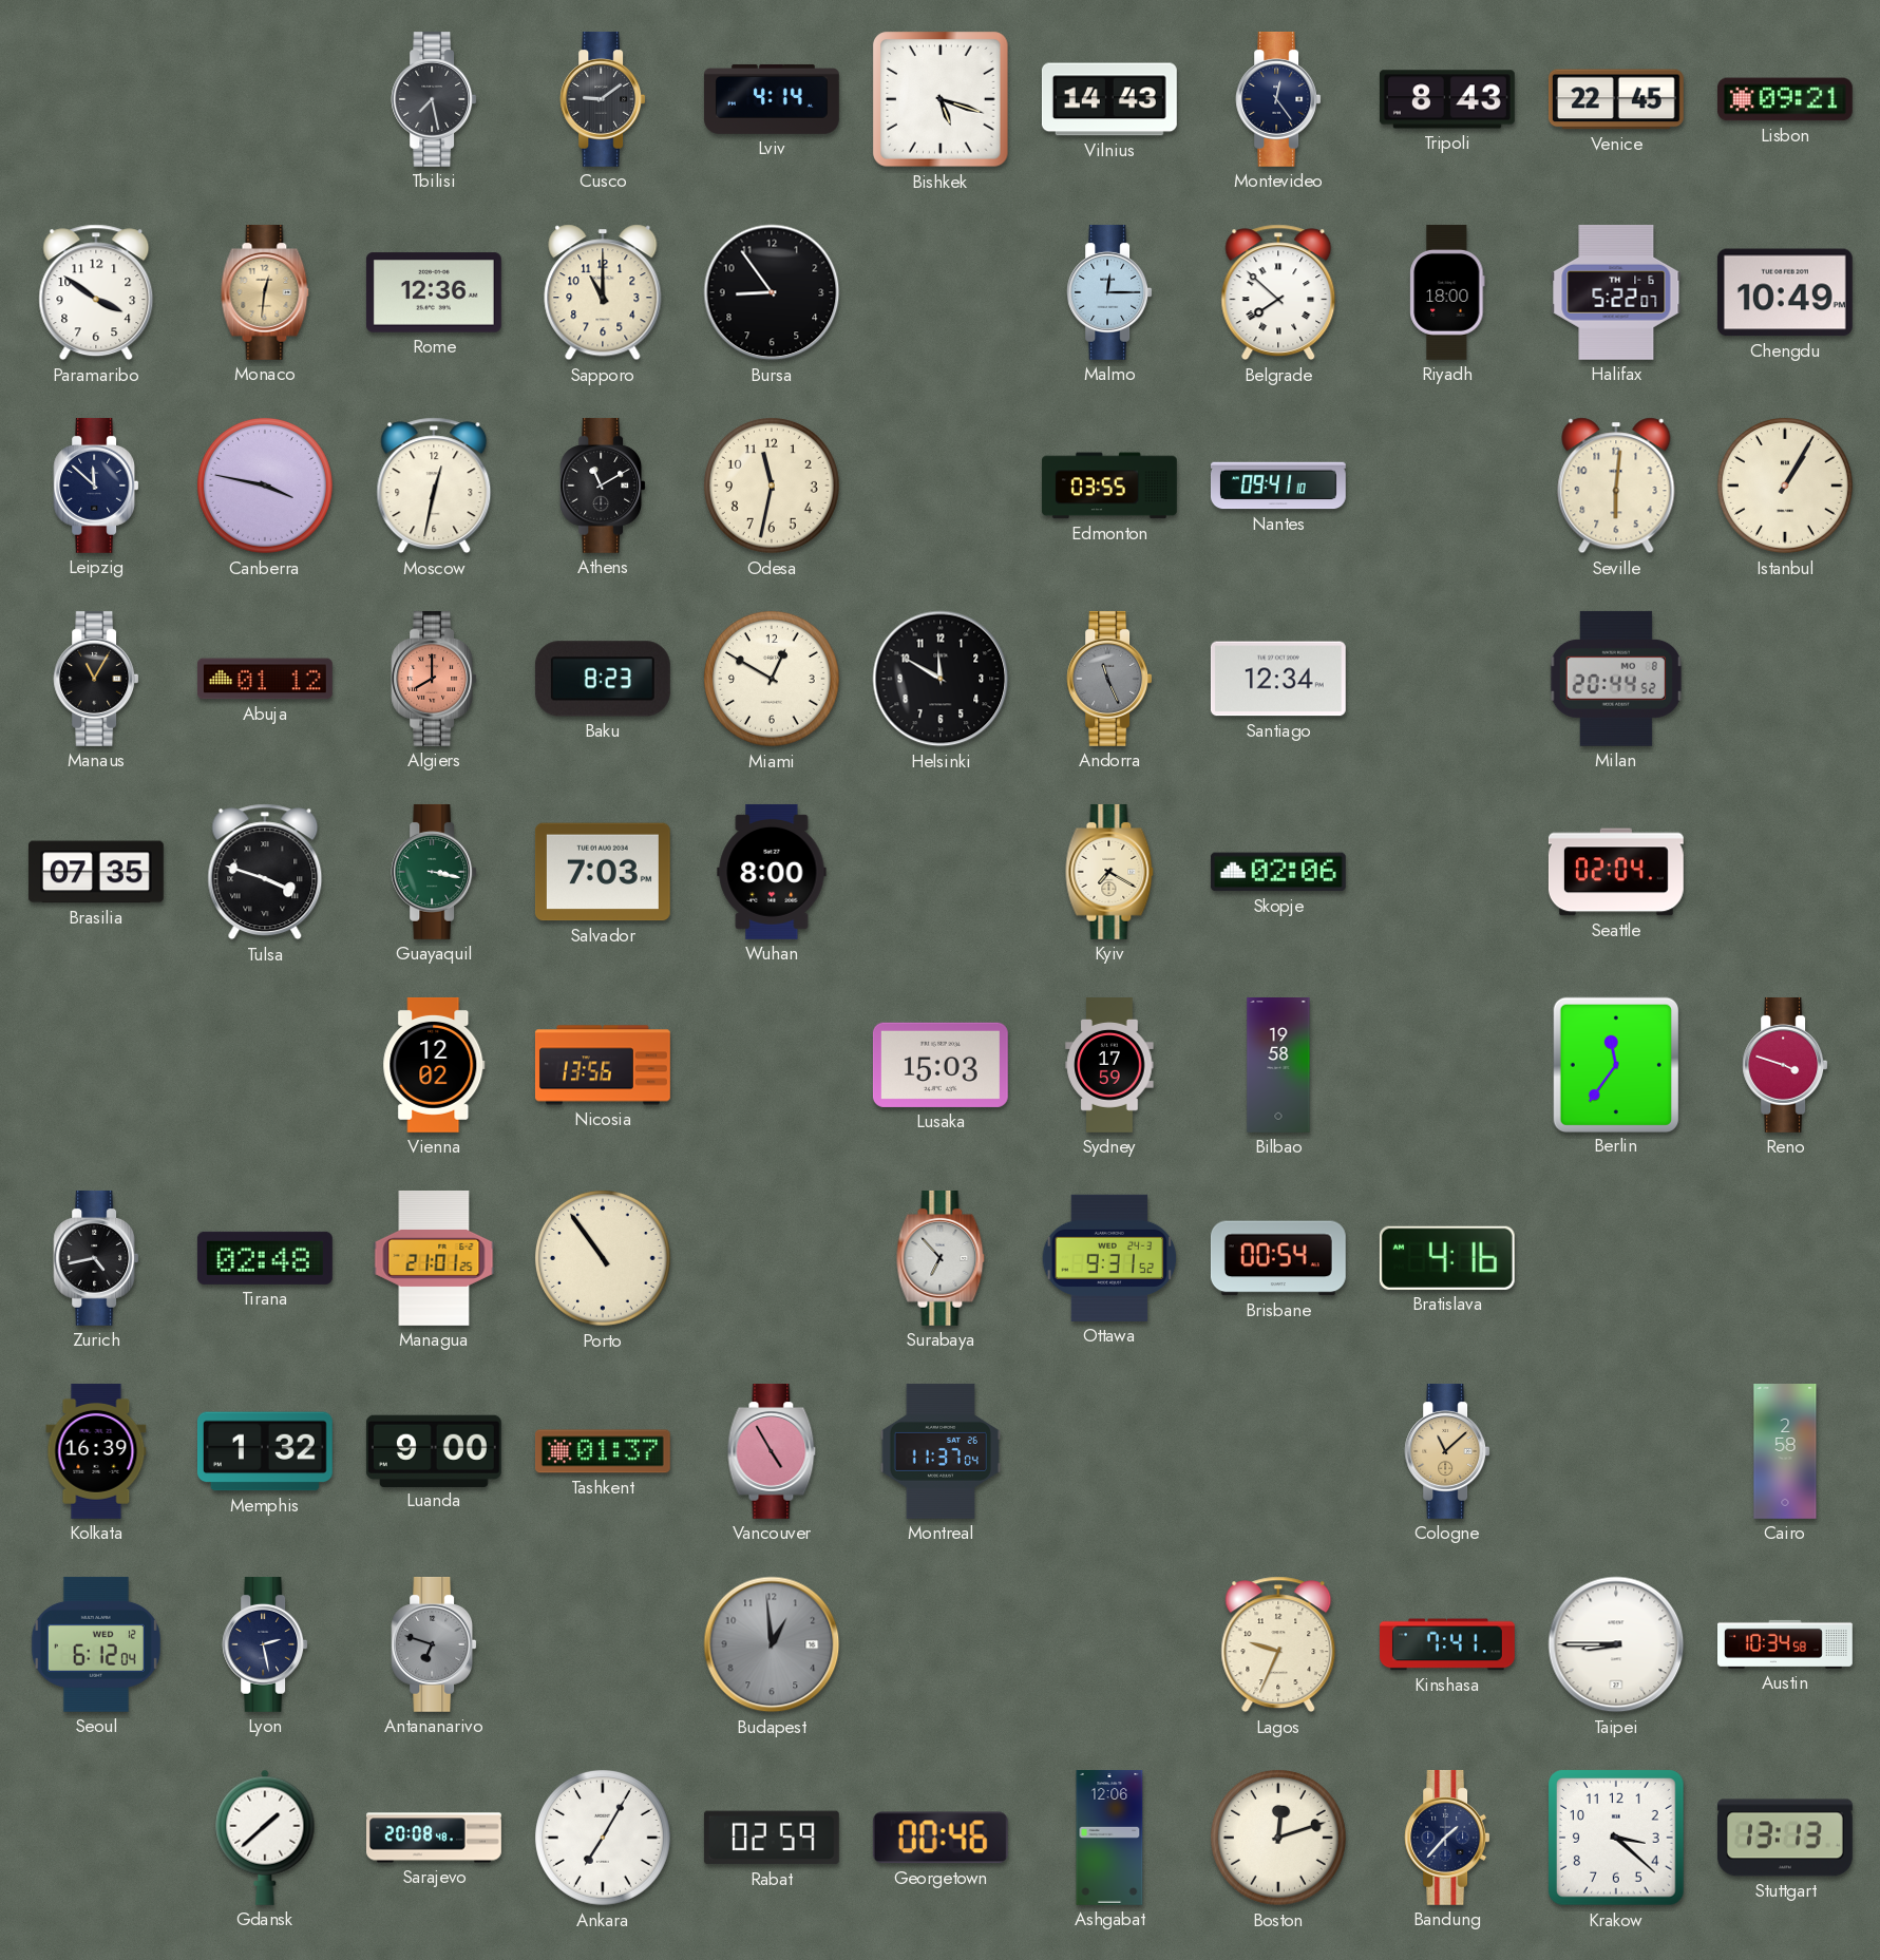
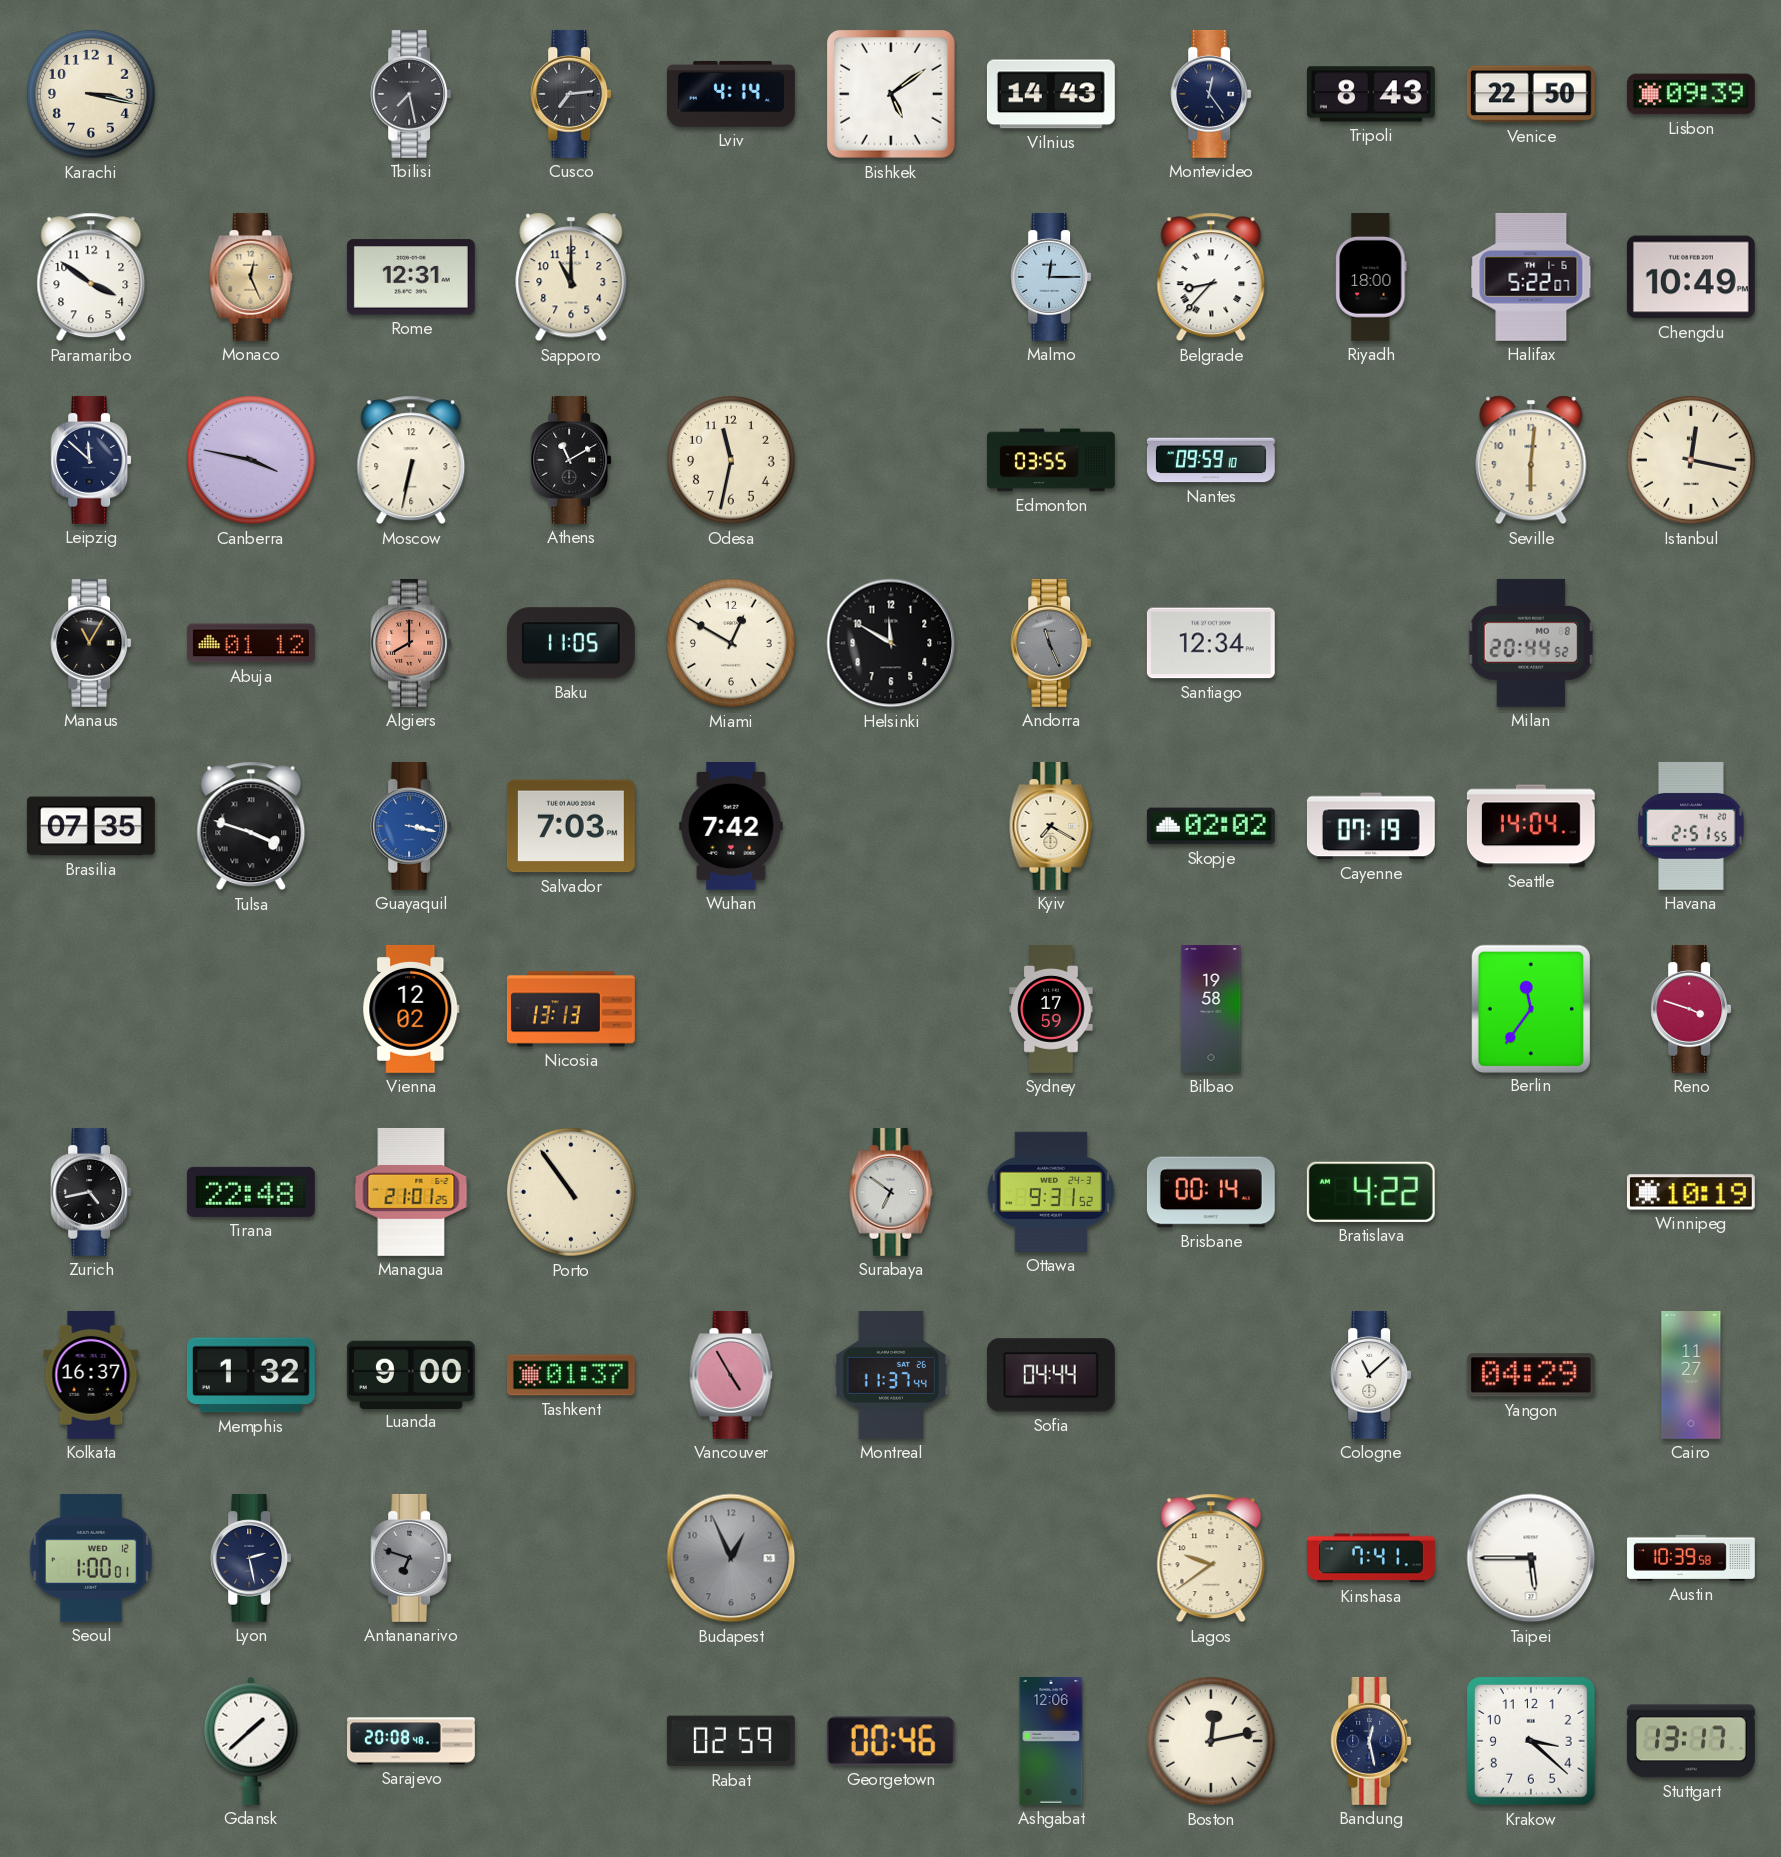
Karachi: none -> 3:17
Cusco: 9:09 -> 7:14
Bishkek: 5:18 -> 5:09
Venice: 22:45 -> 22:50
Lisbon: 09:21 -> 09:39
Monaco: 12:31 -> 12:26
Rome: 12:36 -> 12:31
Bursa: 8:54 -> none
Belgrade: 7:52 -> 8:37
Moscow: 12:32 -> 6:32
Nantes: 09:41 -> 09:59
Istanbul: 1:05 -> 12:17
Baku: 8:23 -> 11:05
Guayaquil dial: green -> blue
Wuhan: 8:00 -> 7:42
Skopje: 02:06 -> 02:02
Cayenne: none -> 07:19
Seattle: 02:04 -> 14:04
Havana: none -> 2:51
Nicosia: 13:56 -> 13:13
Lusaka: 15:03 -> none
Tirana: 02:48 -> 22:48
Surabaya: 6:53 -> 6:51
Brisbane: 00:54 -> 00:14
Bratislava: 4:16 -> 4:22
Winnipeg: none -> 10:19
Kolkata: 16:39 -> 16:37
Montreal: 11:37:04 -> 11:37:44
Sofia: none -> 04:44
Cologne dial: champagne -> white
Yangon: none -> 04:29
Cairo: 2:58 -> 11:27
Seoul: 6:12 -> 1:00
Budapest: 12:59 -> 12:56
Lagos: 9:34 -> 9:39
Taipei: 8:45 -> 5:45
Austin: 10:34 -> 10:39
Ankara: 7:05 -> none
Boston: 12:12 -> 12:13
Bandung: 1:37 -> 12:28
Stuttgart: 13:13 -> 13:17
